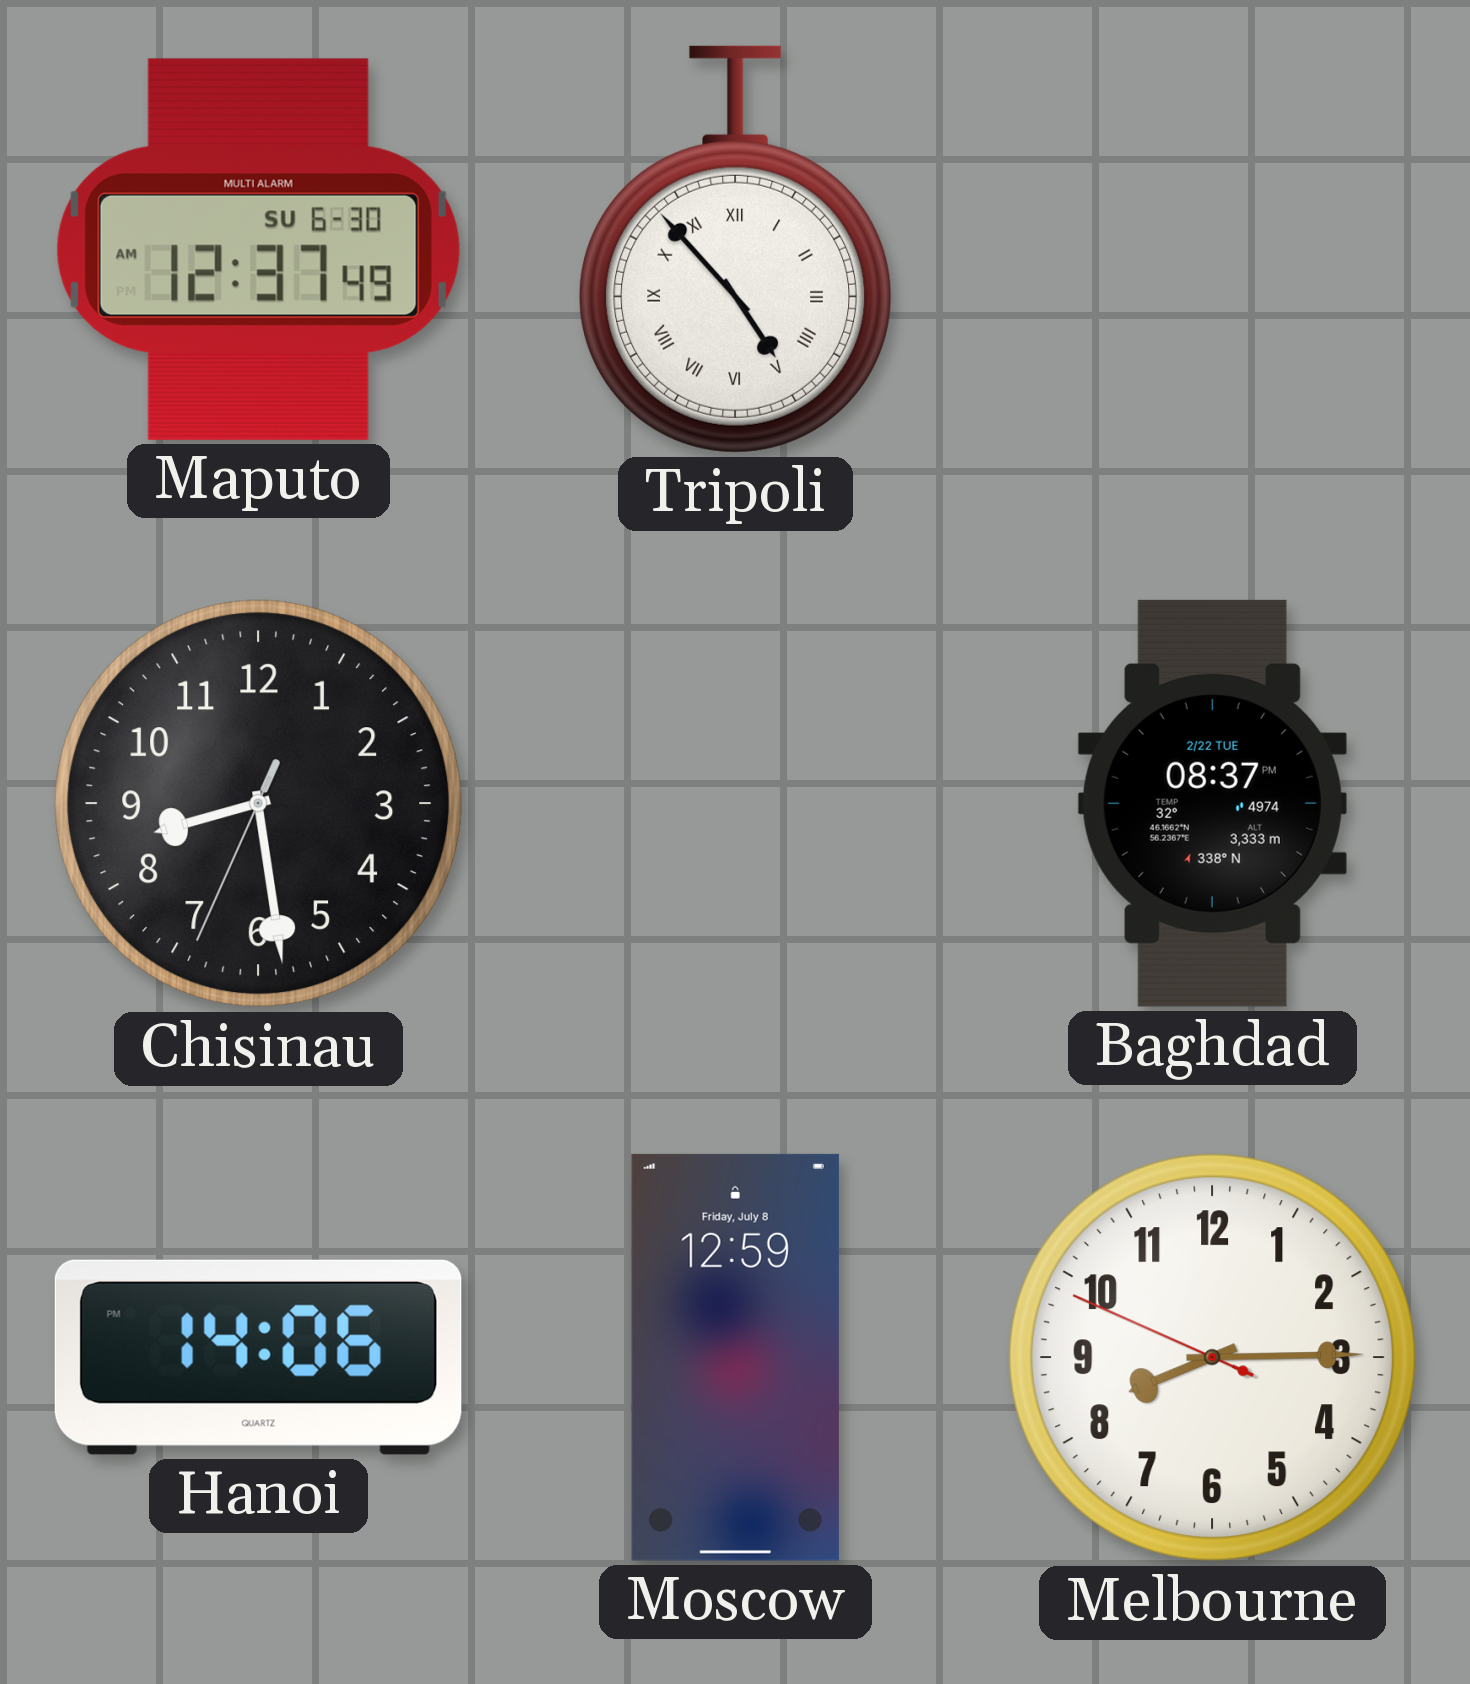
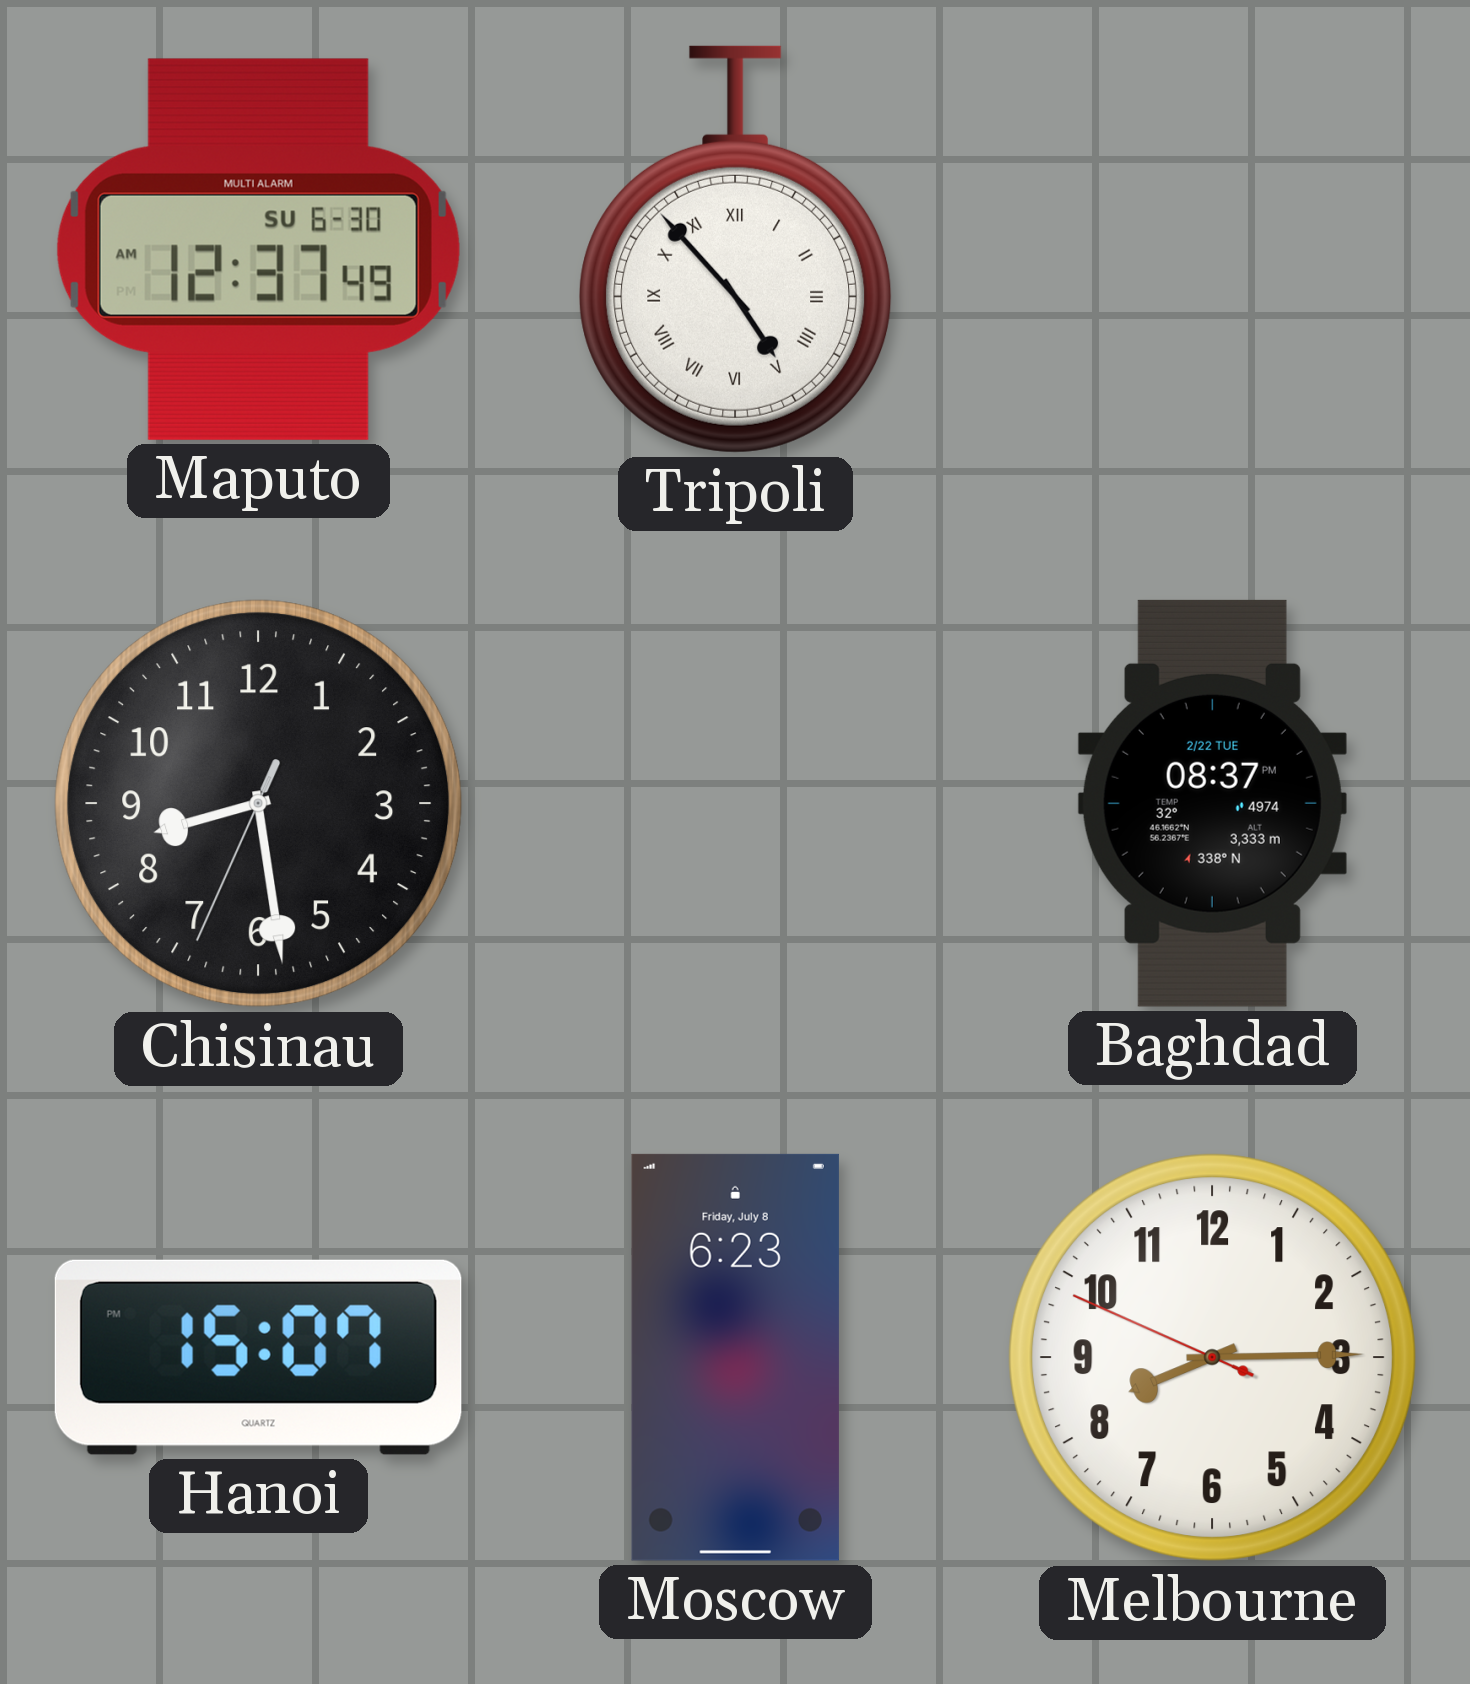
Hanoi: 14:06 -> 15:07
Moscow: 12:59 -> 6:23
